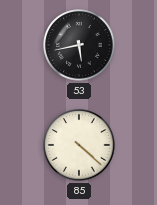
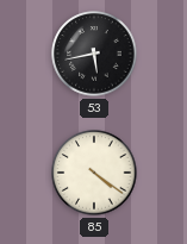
85: 4:22 -> 4:21
